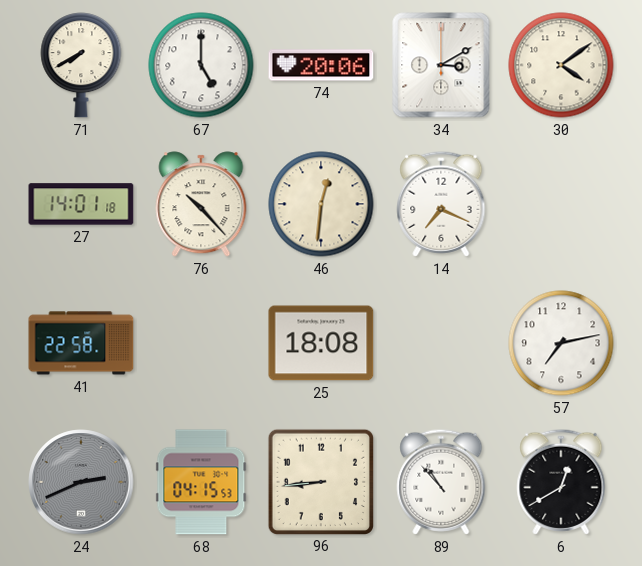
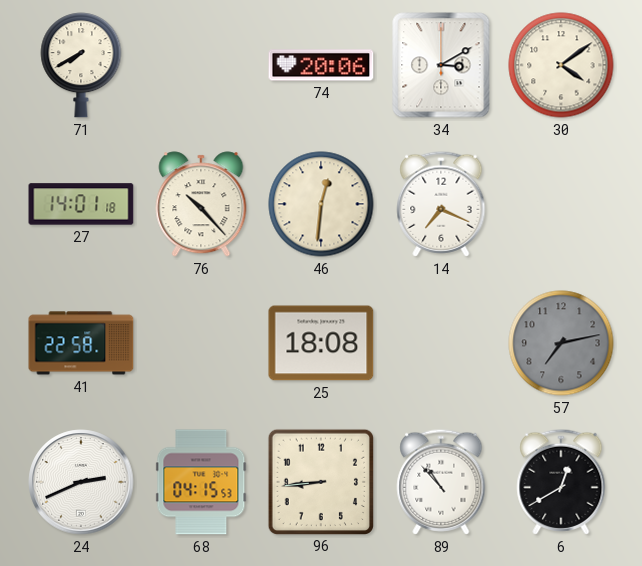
67: 5:00 -> none
57 dial: white -> grey
24 dial: grey -> white
